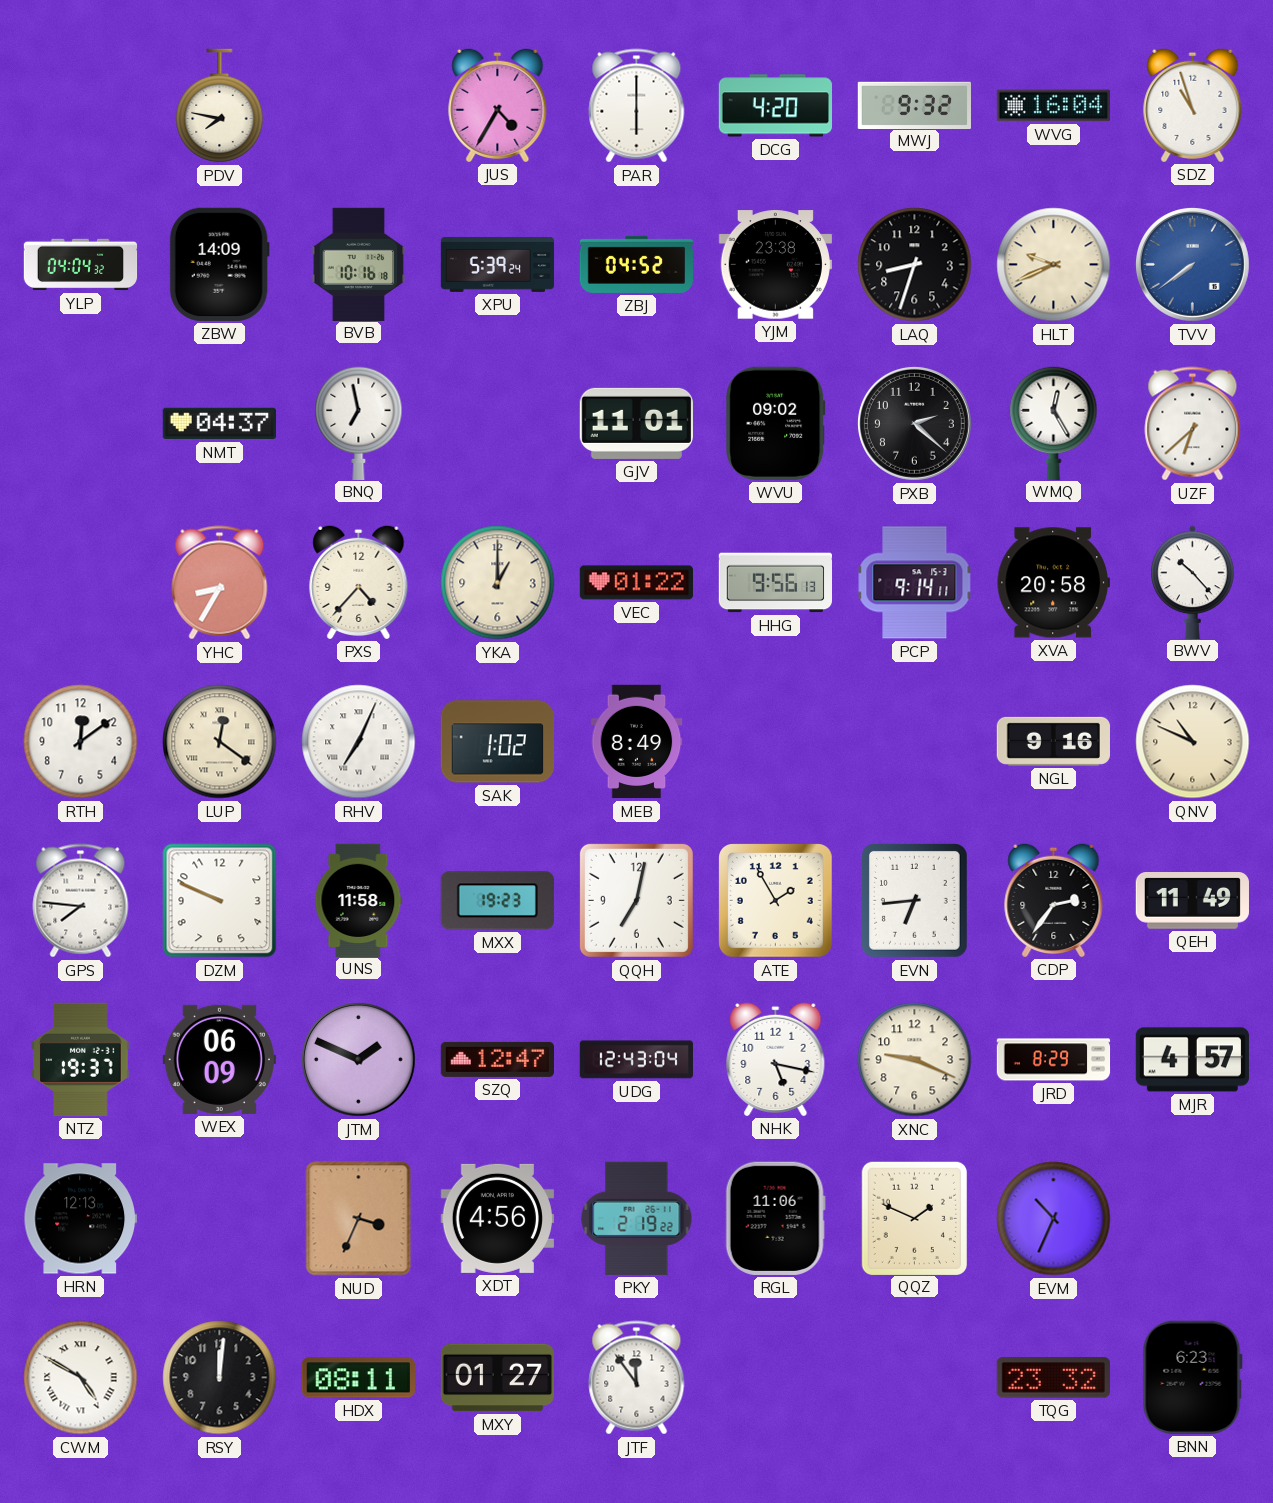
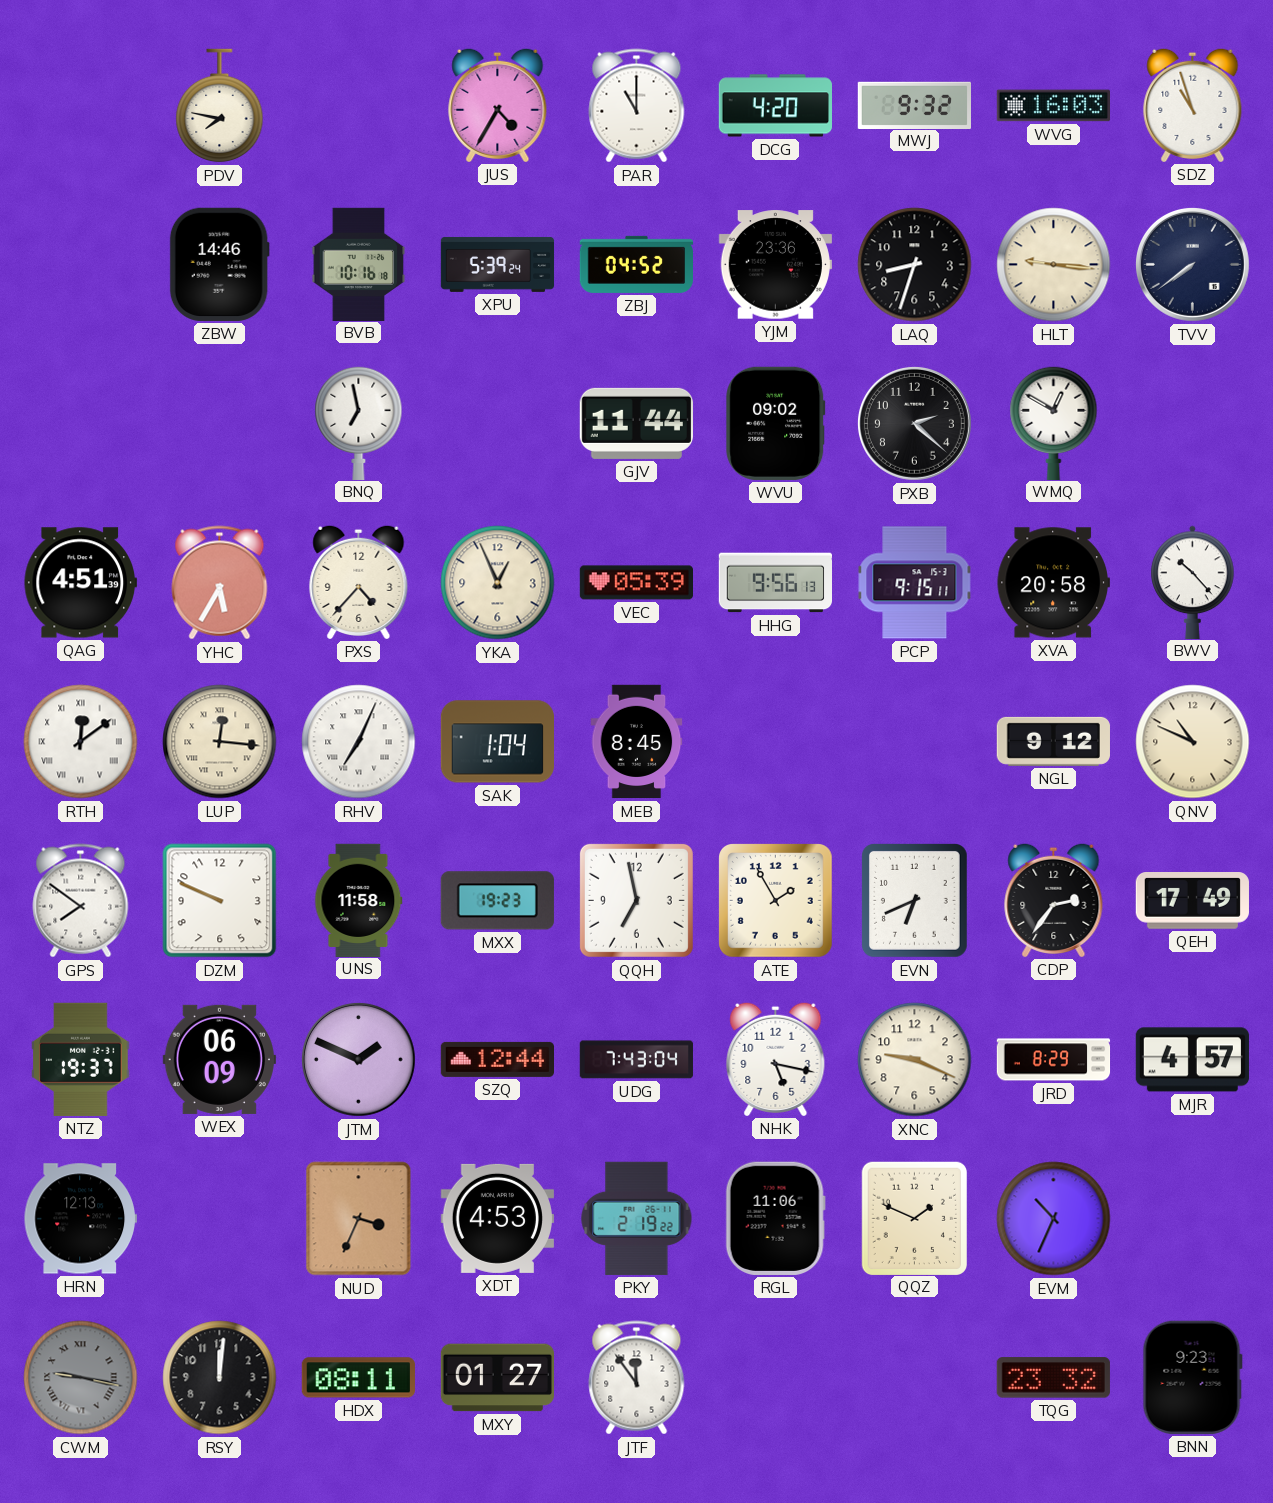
PAR: 6:00 -> 11:00
WVG: 16:04 -> 16:03
YLP: 04:04 -> none
ZBW: 14:09 -> 14:46
YJM: 23:38 -> 23:36
HLT: 9:41 -> 9:16
TVV dial: blue -> navy
NMT: 04:37 -> none
GJV: 11:01 -> 11:44
WMQ: 12:25 -> 12:50
UZF: 6:38 -> none
QAG: none -> 4:51
YHC: 8:35 -> 5:35
YKA: 1:00 -> 12:56
VEC: 01:22 -> 05:39
PCP: 9:14 -> 9:15
RTH numerals: Arabic -> Roman
LUP: 12:21 -> 12:16
SAK: 1:02 -> 1:04
MEB: 8:49 -> 8:45
NGL: 9:16 -> 9:12
GPS: 7:46 -> 7:51
QQH: 7:02 -> 6:58
EVN: 6:44 -> 6:41
QEH: 11:49 -> 17:49
SZQ: 12:47 -> 12:44
UDG: 12:43 -> 7:43
XDT: 4:56 -> 4:53
CWM: 4:50 -> 9:17
CWM dial: white -> grey
BNN: 6:23 -> 9:23
